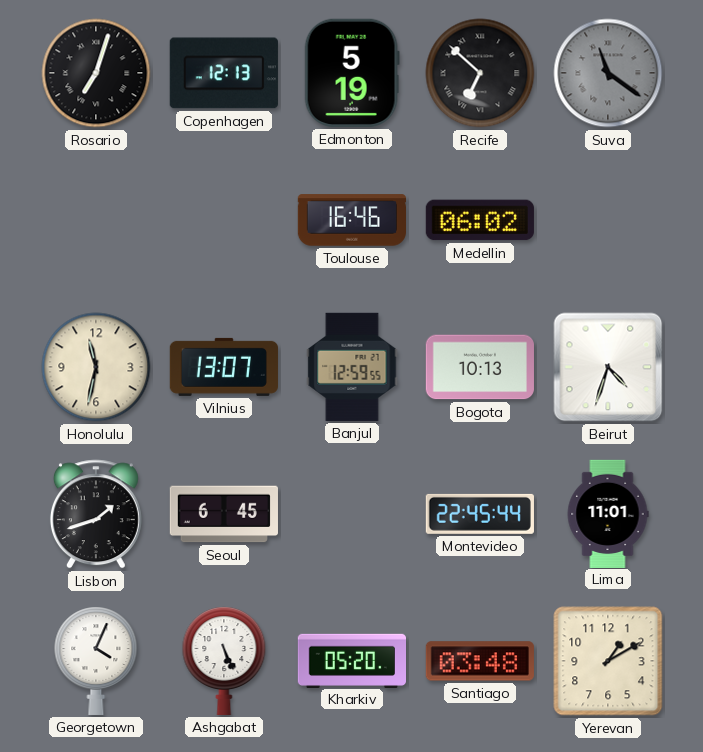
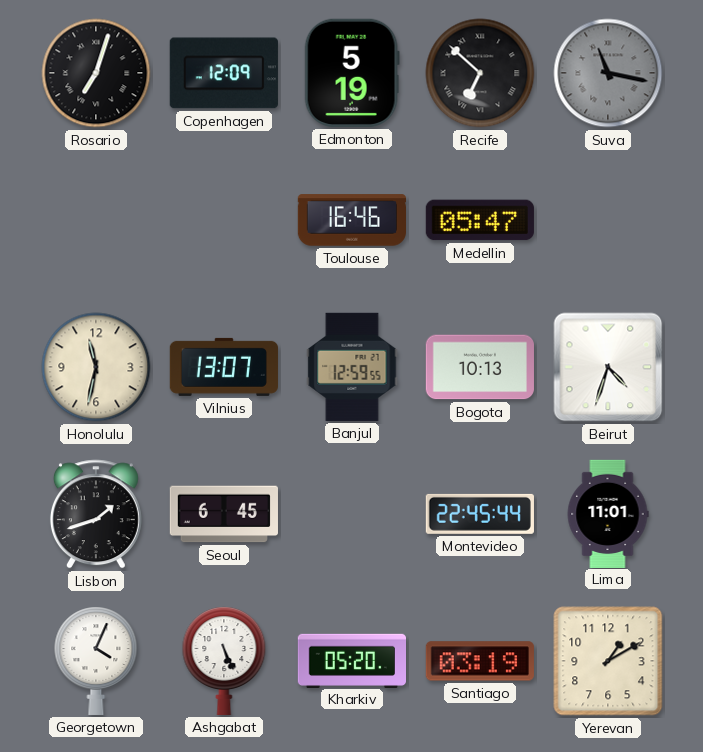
Copenhagen: 12:13 -> 12:09
Suva: 11:21 -> 11:17
Medellin: 06:02 -> 05:47
Santiago: 03:48 -> 03:19
